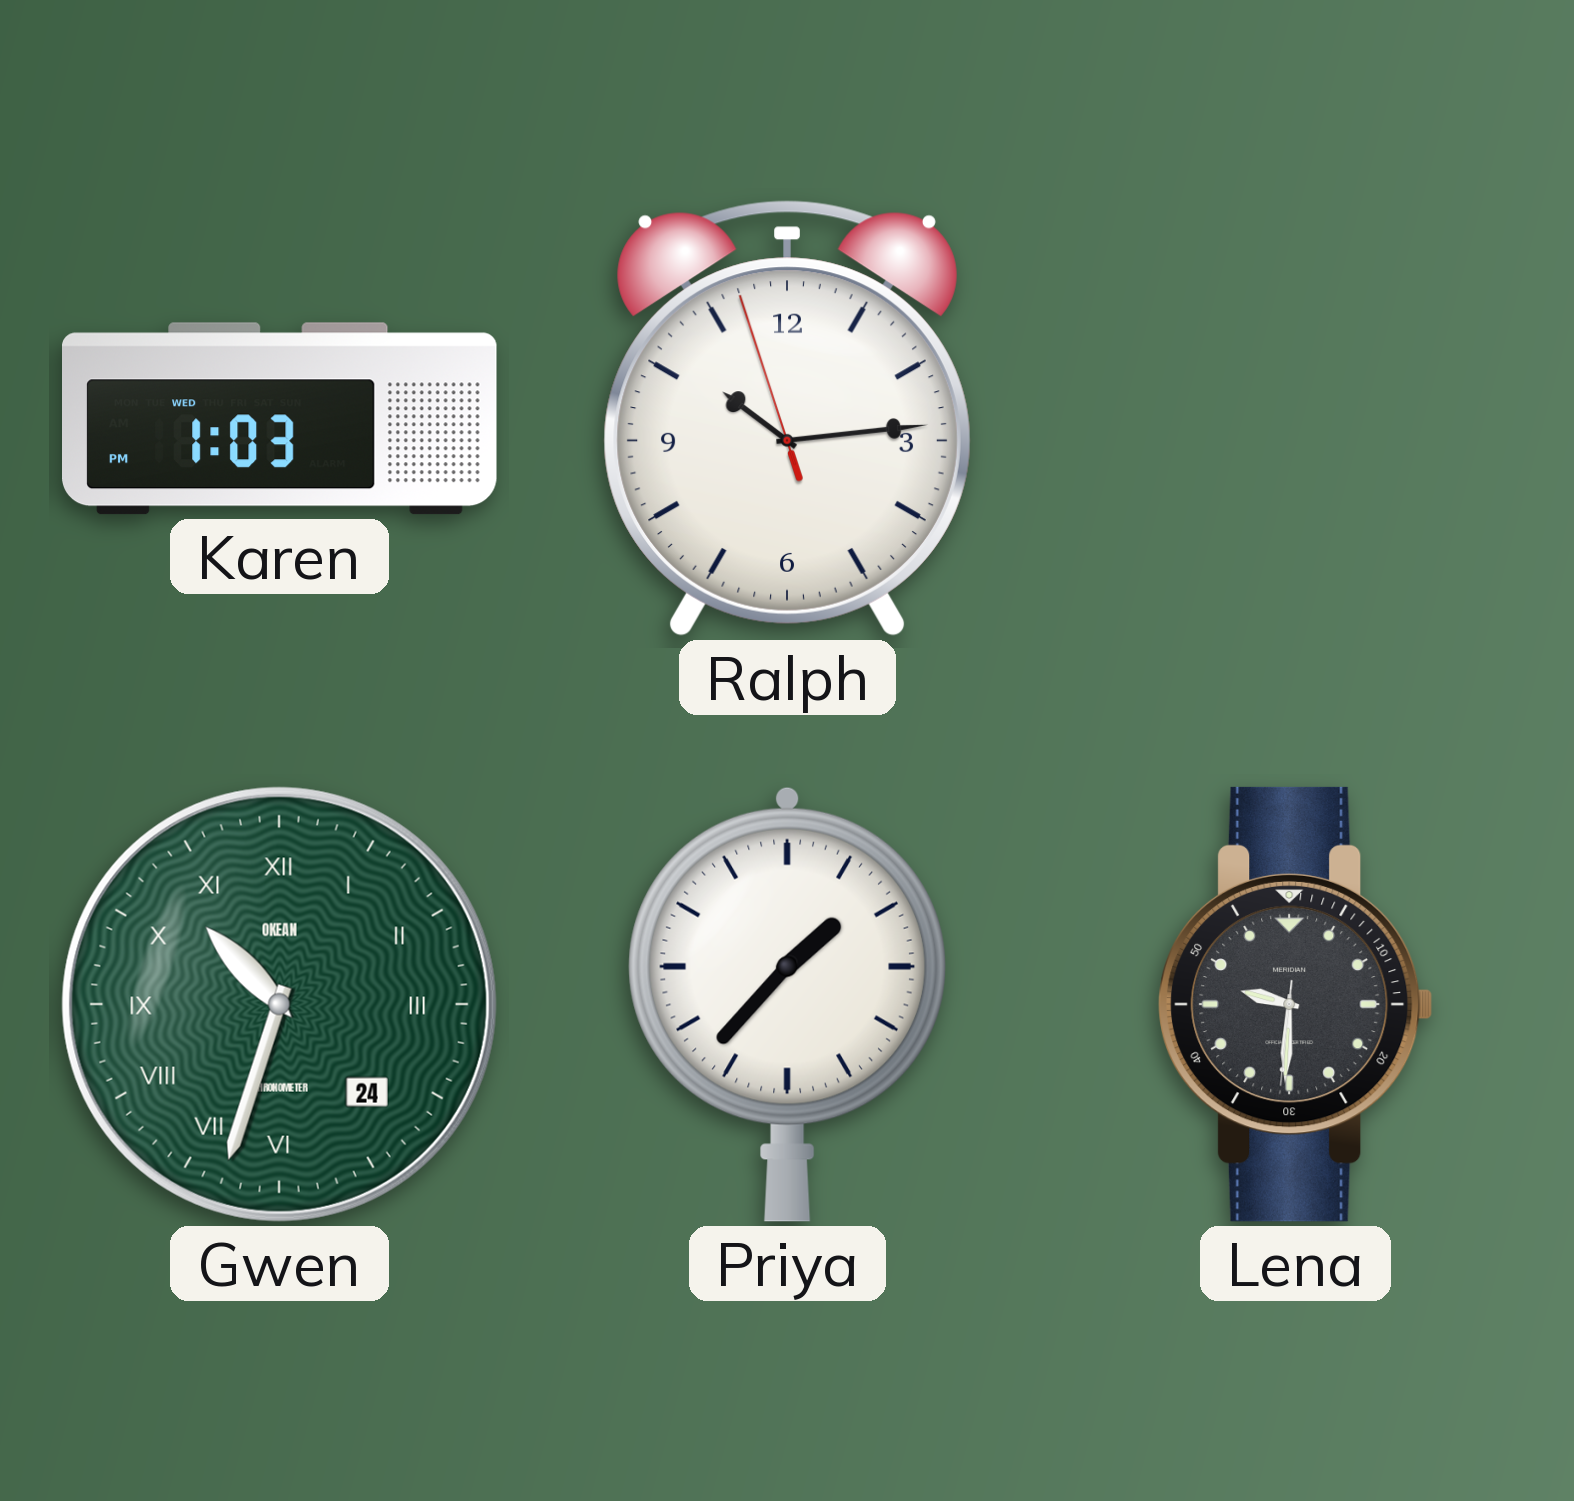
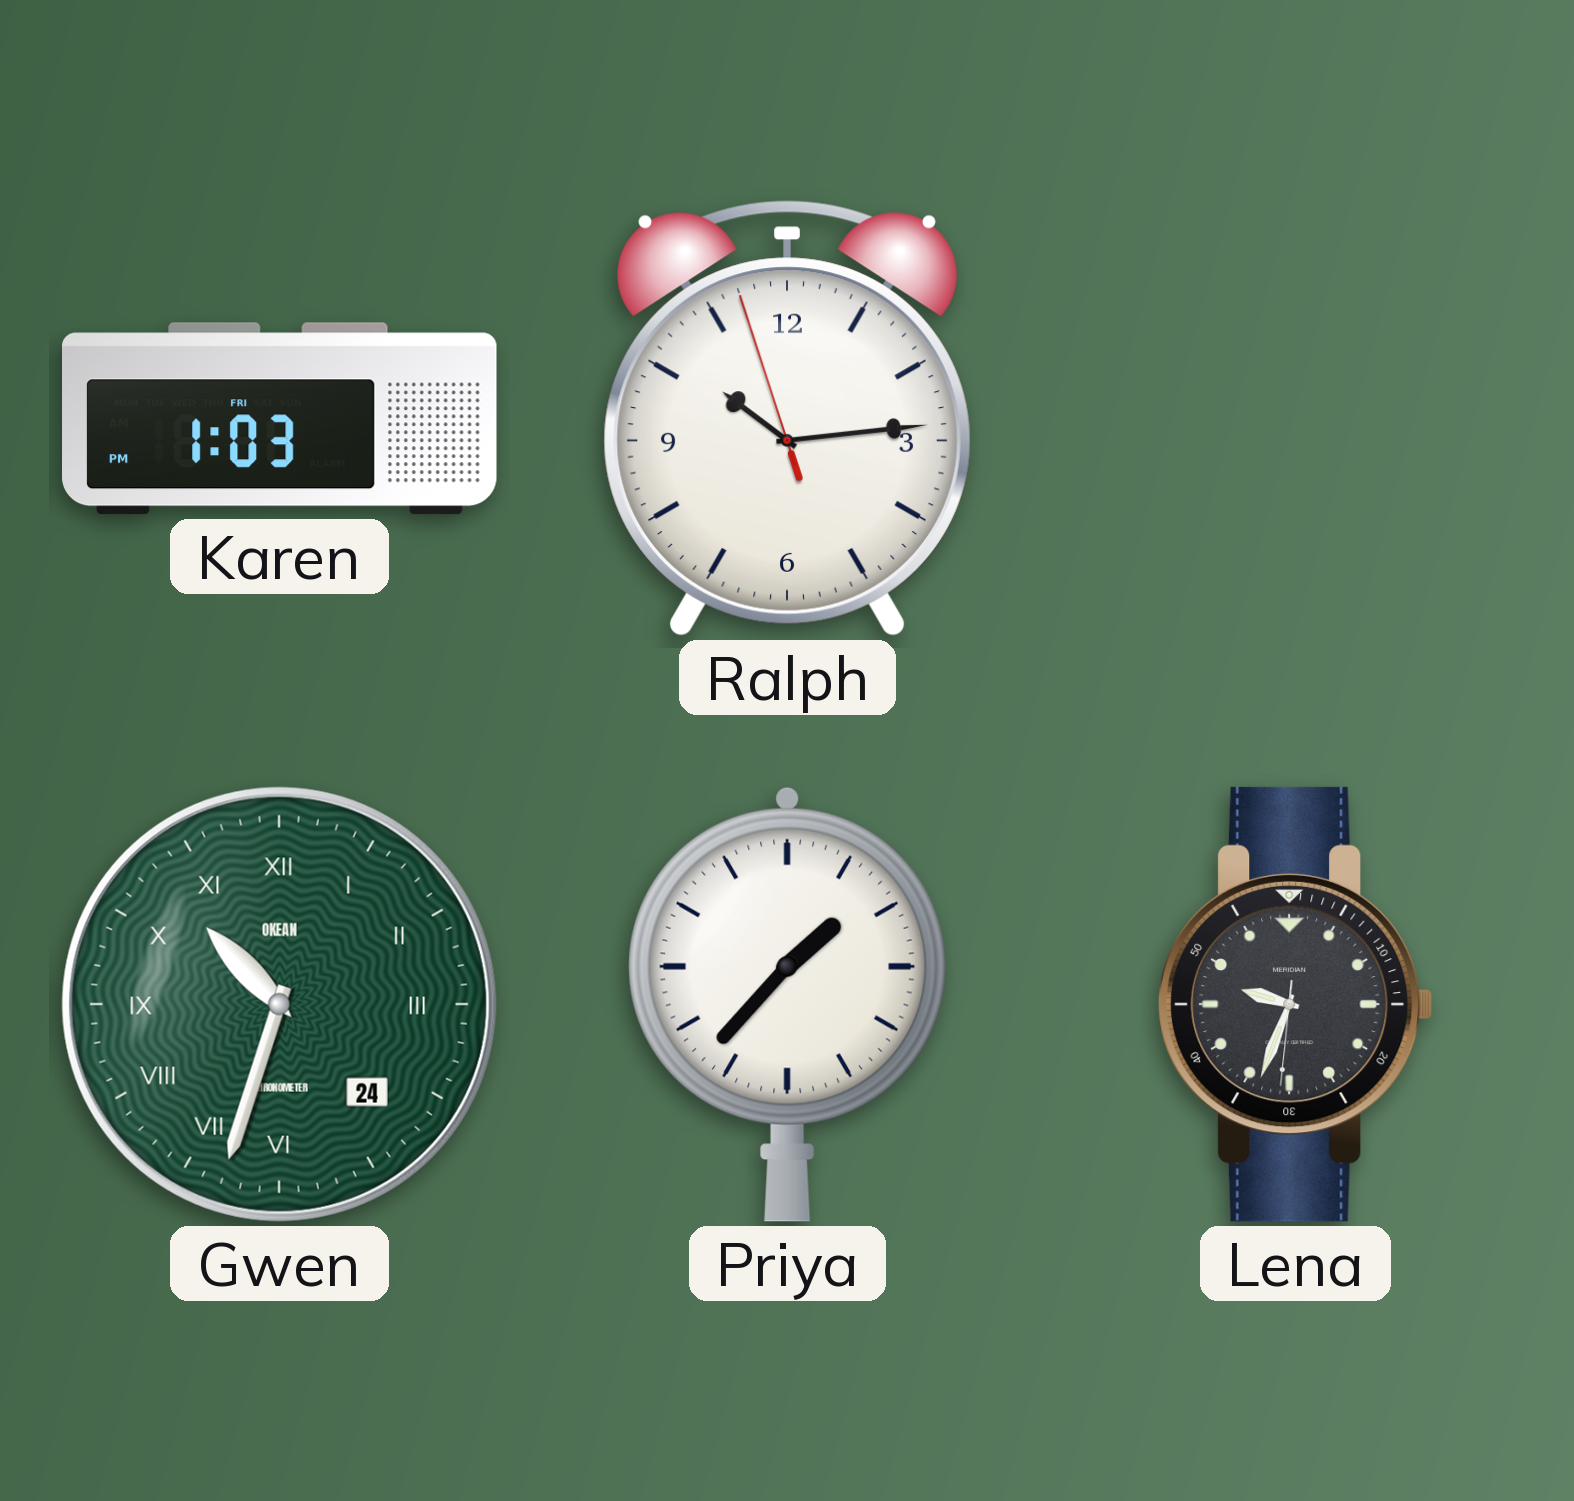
Karen date: WED -> FRI
Lena: 9:30 -> 9:33
